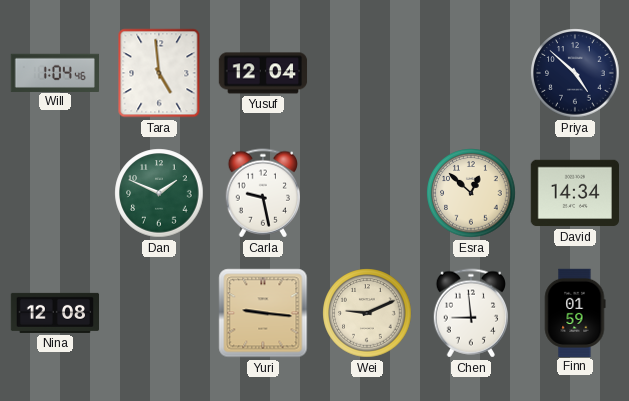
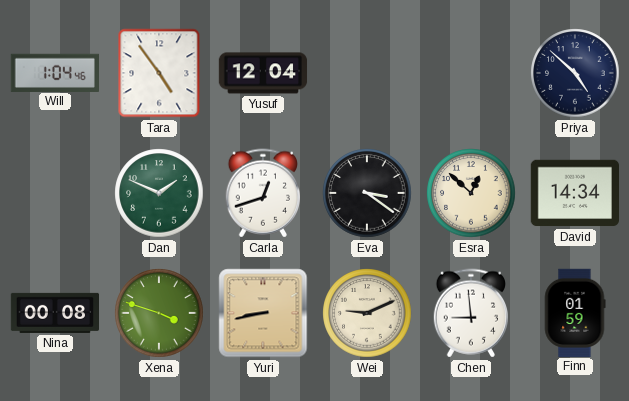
Tara: 4:59 -> 4:54
Carla: 9:28 -> 12:42
Eva: none -> 3:21
Nina: 12:08 -> 00:08
Xena: none -> 3:48
Yuri: 9:16 -> 8:43
